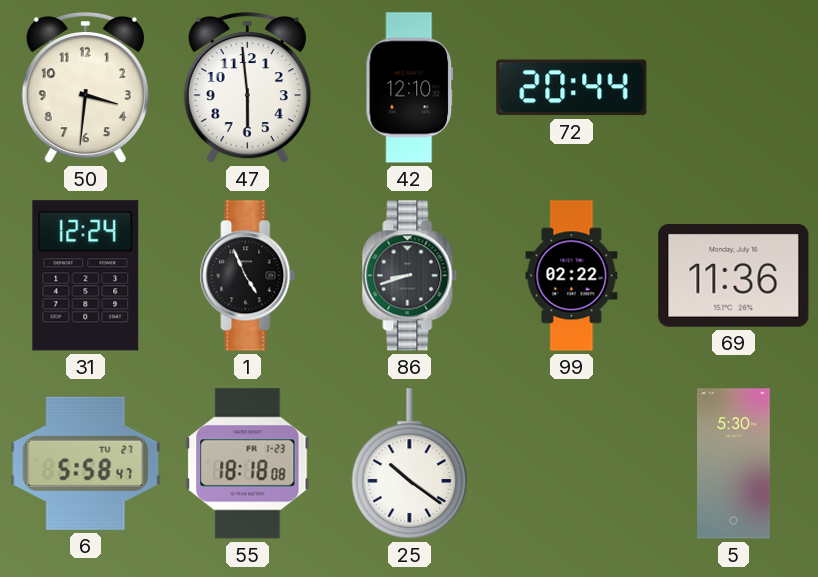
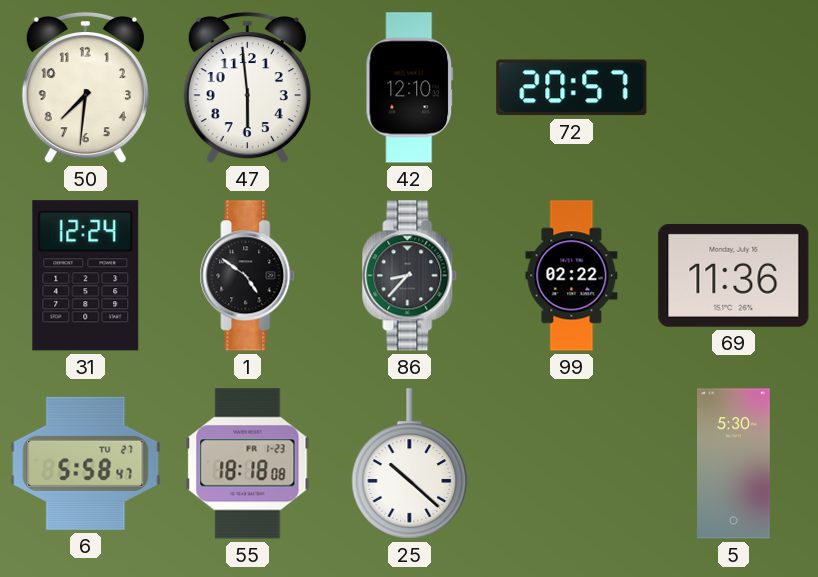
50: 3:31 -> 7:31
72: 20:44 -> 20:57
1: 4:56 -> 4:51
86: 8:42 -> 8:37
25: 10:21 -> 10:22
